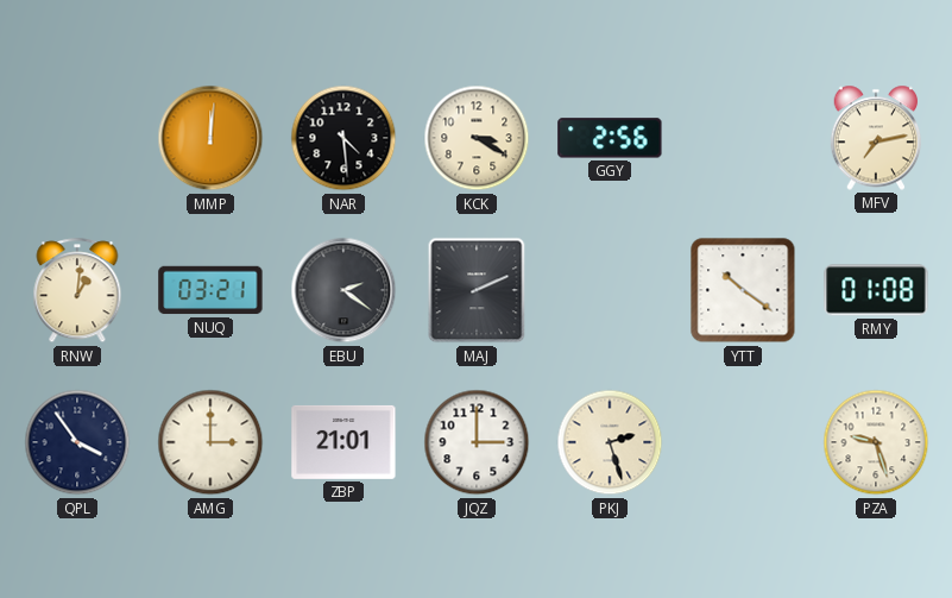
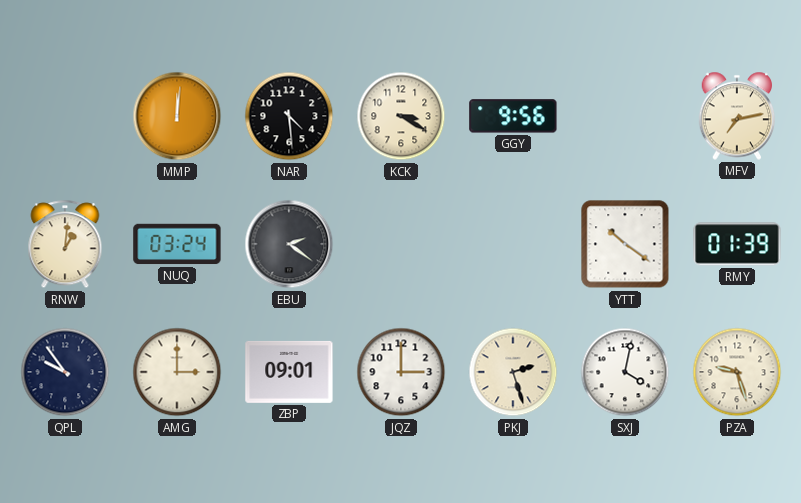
GGY: 2:56 -> 9:56
NUQ: 03:21 -> 03:24
MAJ: 2:11 -> none
RMY: 01:08 -> 01:39
QPL: 3:54 -> 9:54
ZBP: 21:01 -> 09:01
SXJ: none -> 4:02
